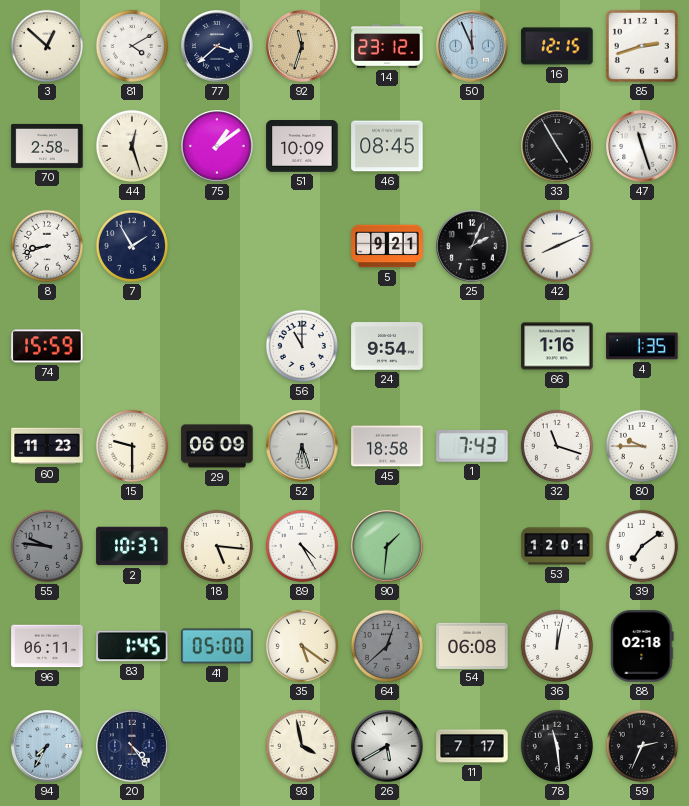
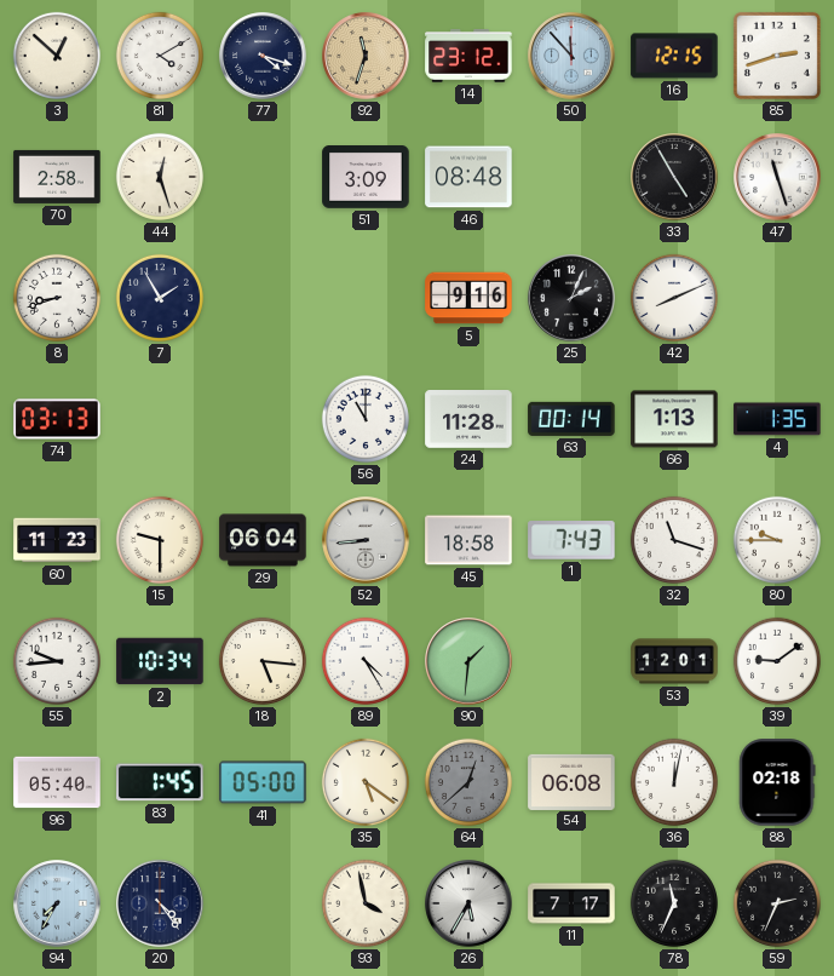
77: 3:38 -> 4:18
50: 11:56 -> 11:53
75: 1:09 -> none
51: 10:09 -> 3:09
46: 08:45 -> 08:48
5: 9:21 -> 9:16
74: 15:59 -> 03:13
24: 9:54 -> 11:28
63: none -> 00:14
66: 1:16 -> 1:13
29: 06:09 -> 06:04
52: 6:27 -> 8:44
55: 9:46 -> 9:44
55 dial: grey -> white
2: 10:37 -> 10:34
39: 7:09 -> 9:09
96: 06:11 -> 05:40
26: 5:40 -> 5:35
78: 11:29 -> 11:34
